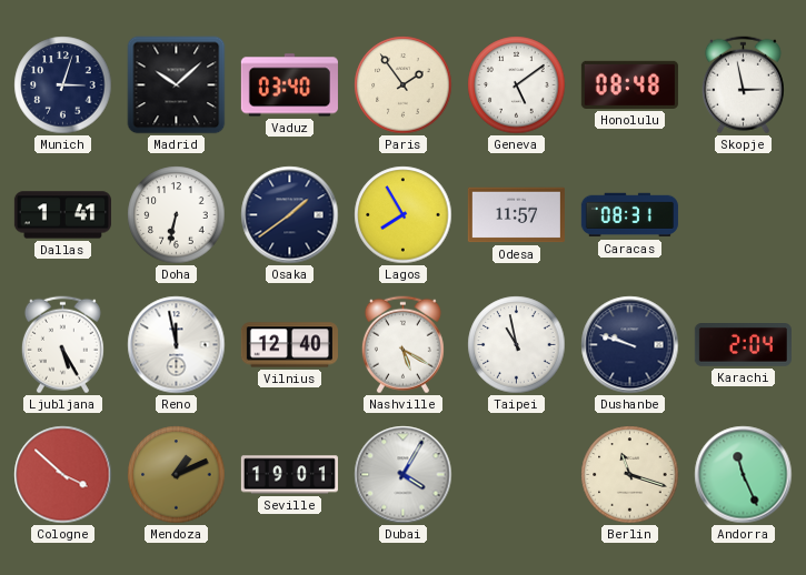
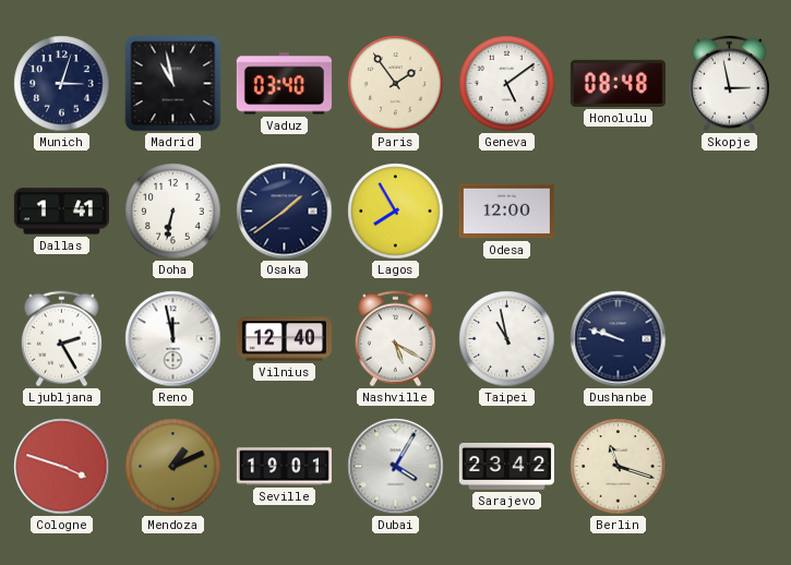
Madrid: 10:08 -> 10:58
Odesa: 11:57 -> 12:00
Caracas: 08:31 -> none
Ljubljana: 5:25 -> 2:25
Karachi: 2:04 -> none
Cologne: 3:52 -> 3:48
Sarajevo: none -> 23:42
Andorra: 11:26 -> none
